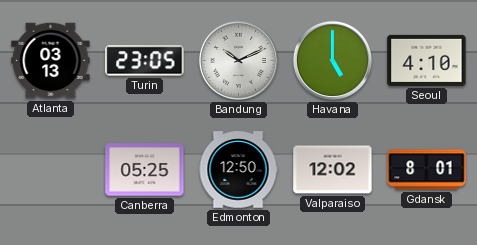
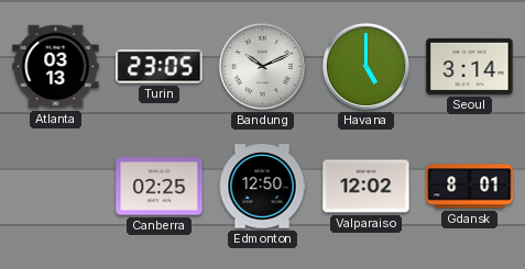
Seoul: 4:10 -> 3:14
Canberra: 05:25 -> 02:25
